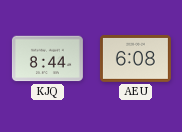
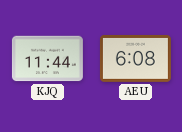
KJQ: 8:44 -> 11:44
